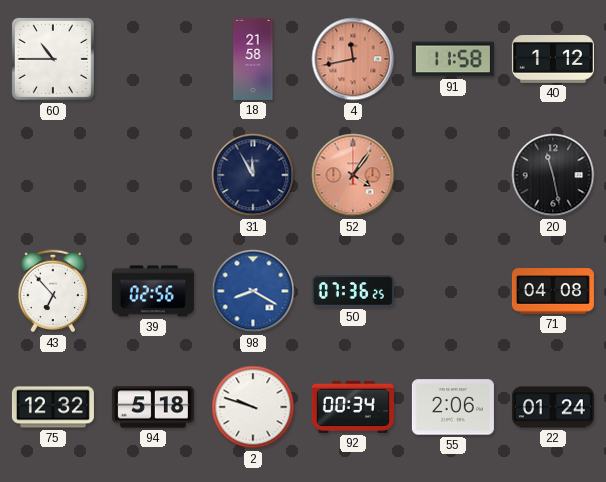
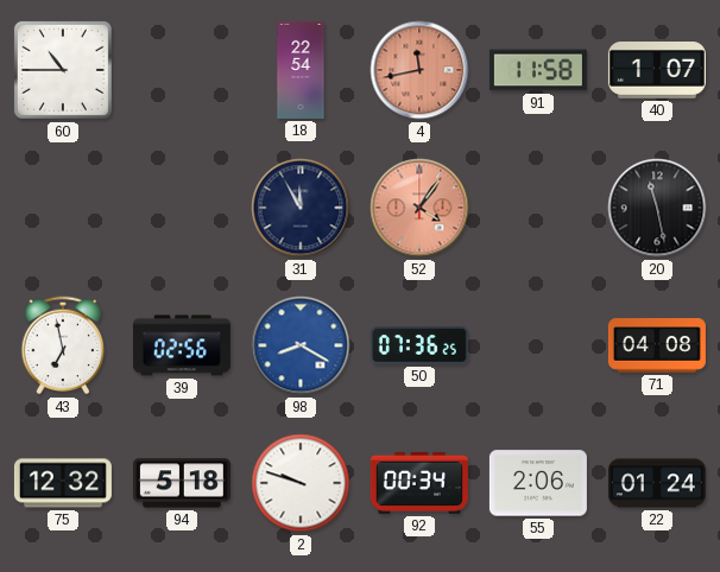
18: 21:58 -> 22:54
40: 1:12 -> 1:07
43: 6:53 -> 6:58
